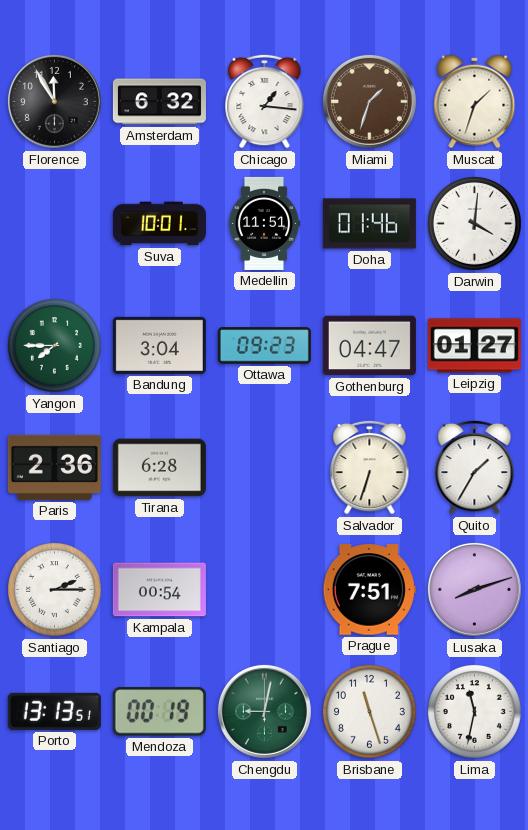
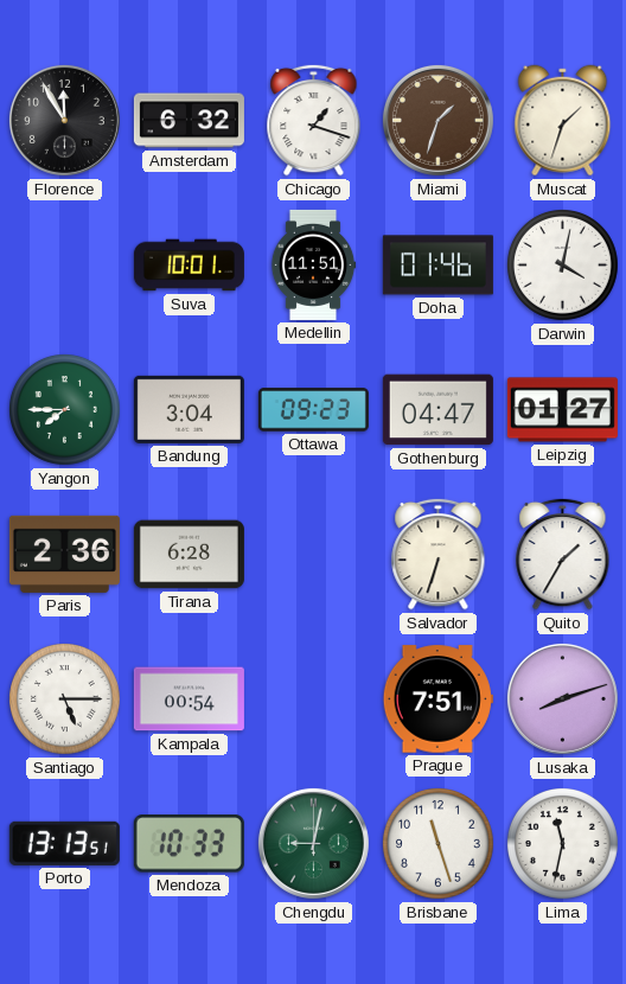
Chicago: 1:16 -> 1:18
Darwin: 4:01 -> 4:02
Santiago: 2:15 -> 5:15
Mendoza: 00:19 -> 10:33
